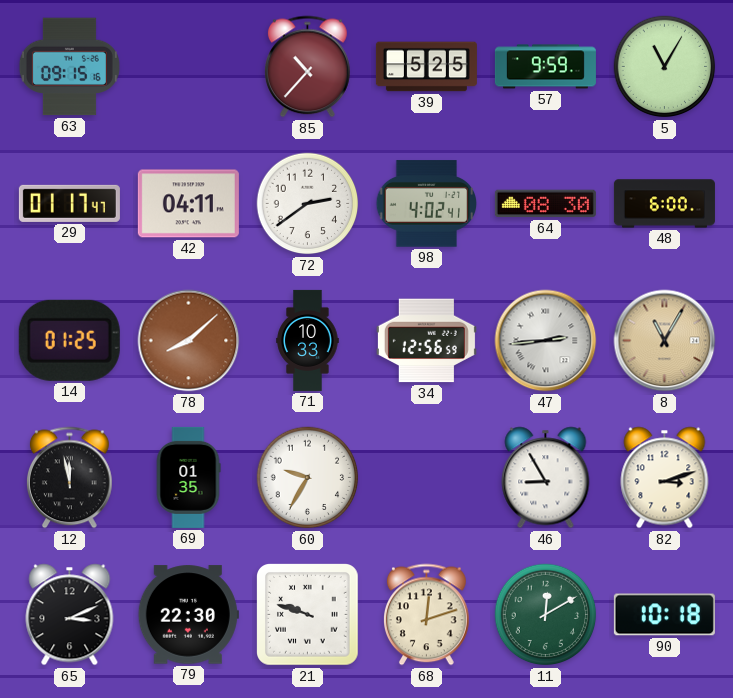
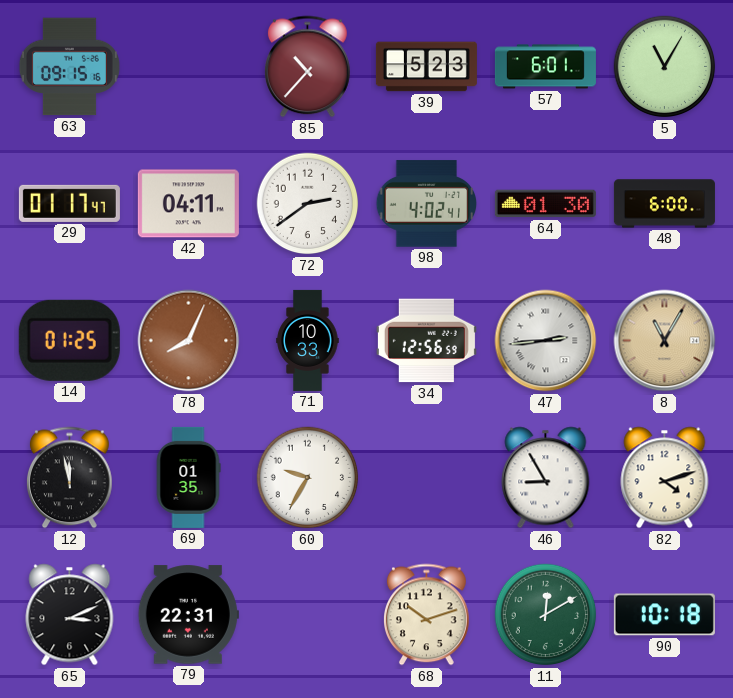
39: 5:25 -> 5:23
57: 9:59 -> 6:01
64: 08:30 -> 01:30
78: 8:08 -> 8:04
82: 3:12 -> 4:12
79: 22:30 -> 22:31
21: 9:48 -> none
68: 12:12 -> 10:12
